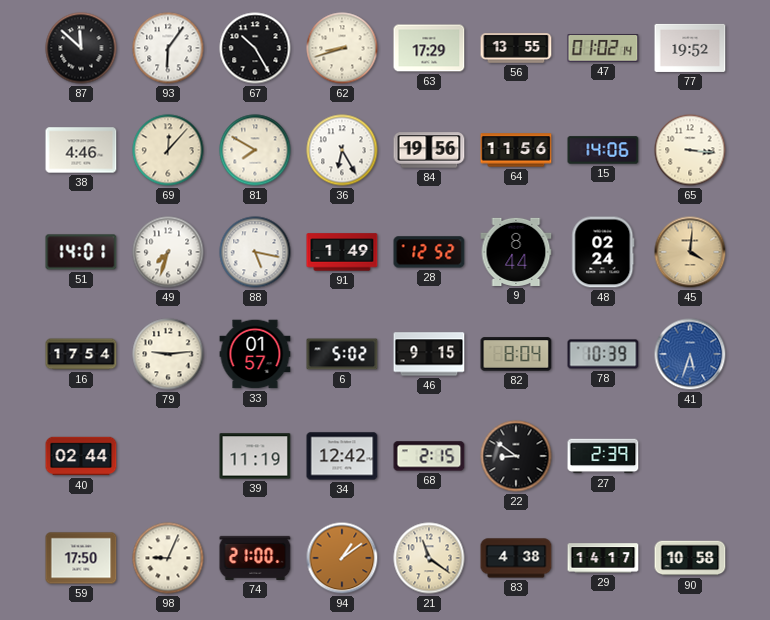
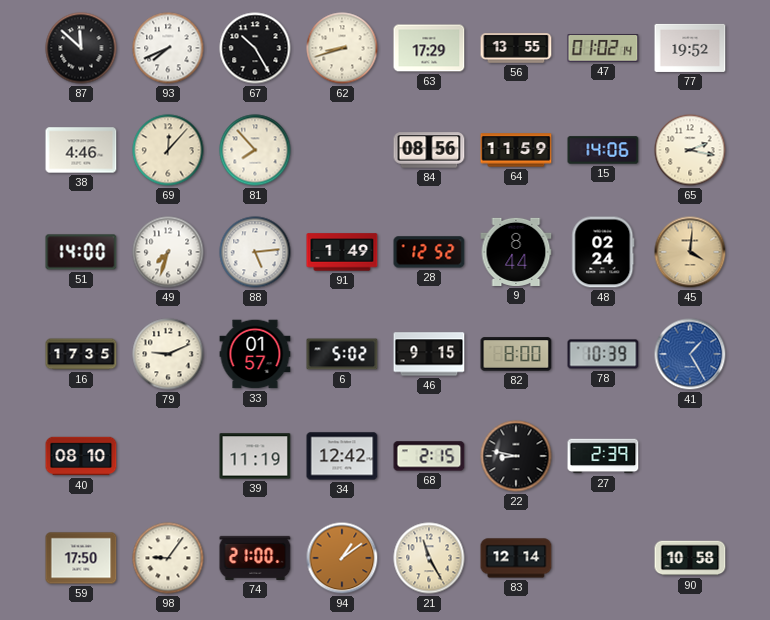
93: 6:06 -> 7:41
81: 7:50 -> 7:53
36: 6:25 -> none
84: 19:56 -> 08:56
64: 11:56 -> 11:59
65: 3:16 -> 2:17
51: 14:01 -> 14:00
88: 5:17 -> 5:14
16: 17:54 -> 17:35
79: 9:14 -> 9:11
82: 8:04 -> 8:00
41: 5:33 -> 1:25
40: 02:44 -> 08:10
22: 8:51 -> 8:47
98: 9:04 -> 9:06
21: 11:21 -> 11:25
83: 4:38 -> 12:14
29: 14:17 -> none
